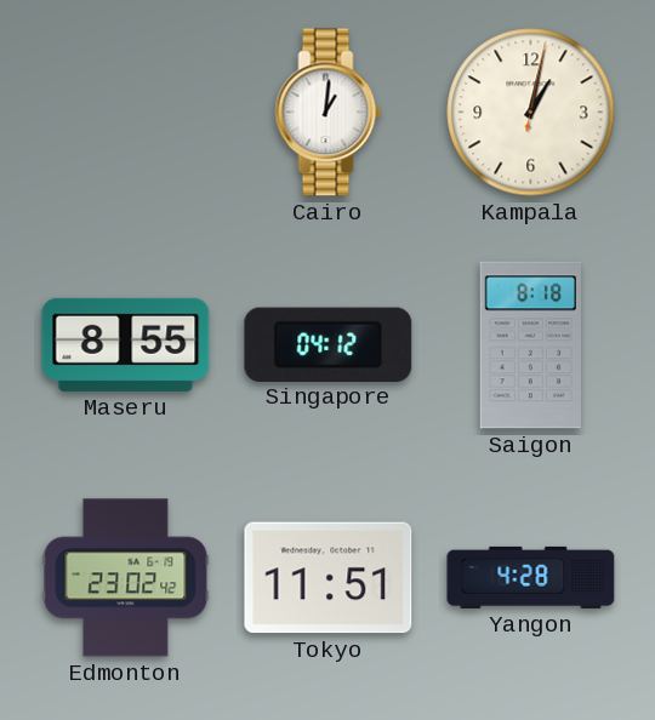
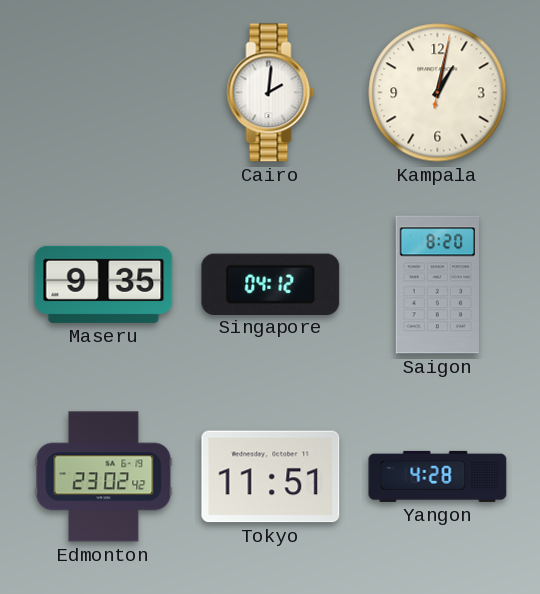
Cairo: 1:01 -> 2:01
Maseru: 8:55 -> 9:35
Saigon: 8:18 -> 8:20
